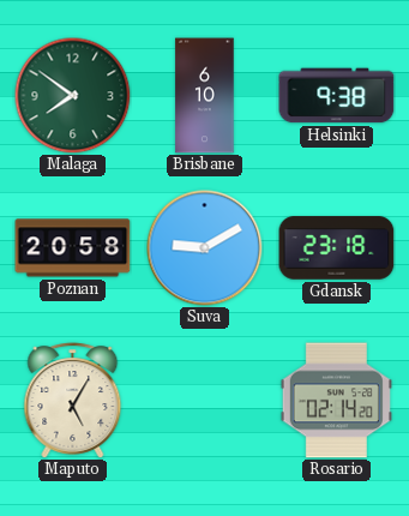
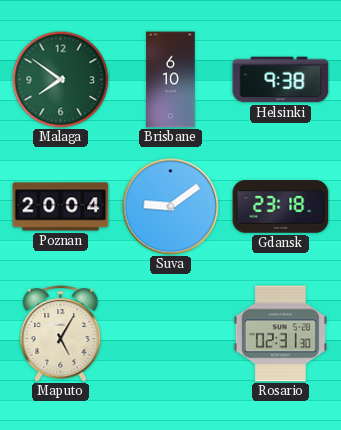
Poznan: 20:58 -> 20:04
Suva: 9:10 -> 9:09
Rosario: 02:14 -> 02:31
